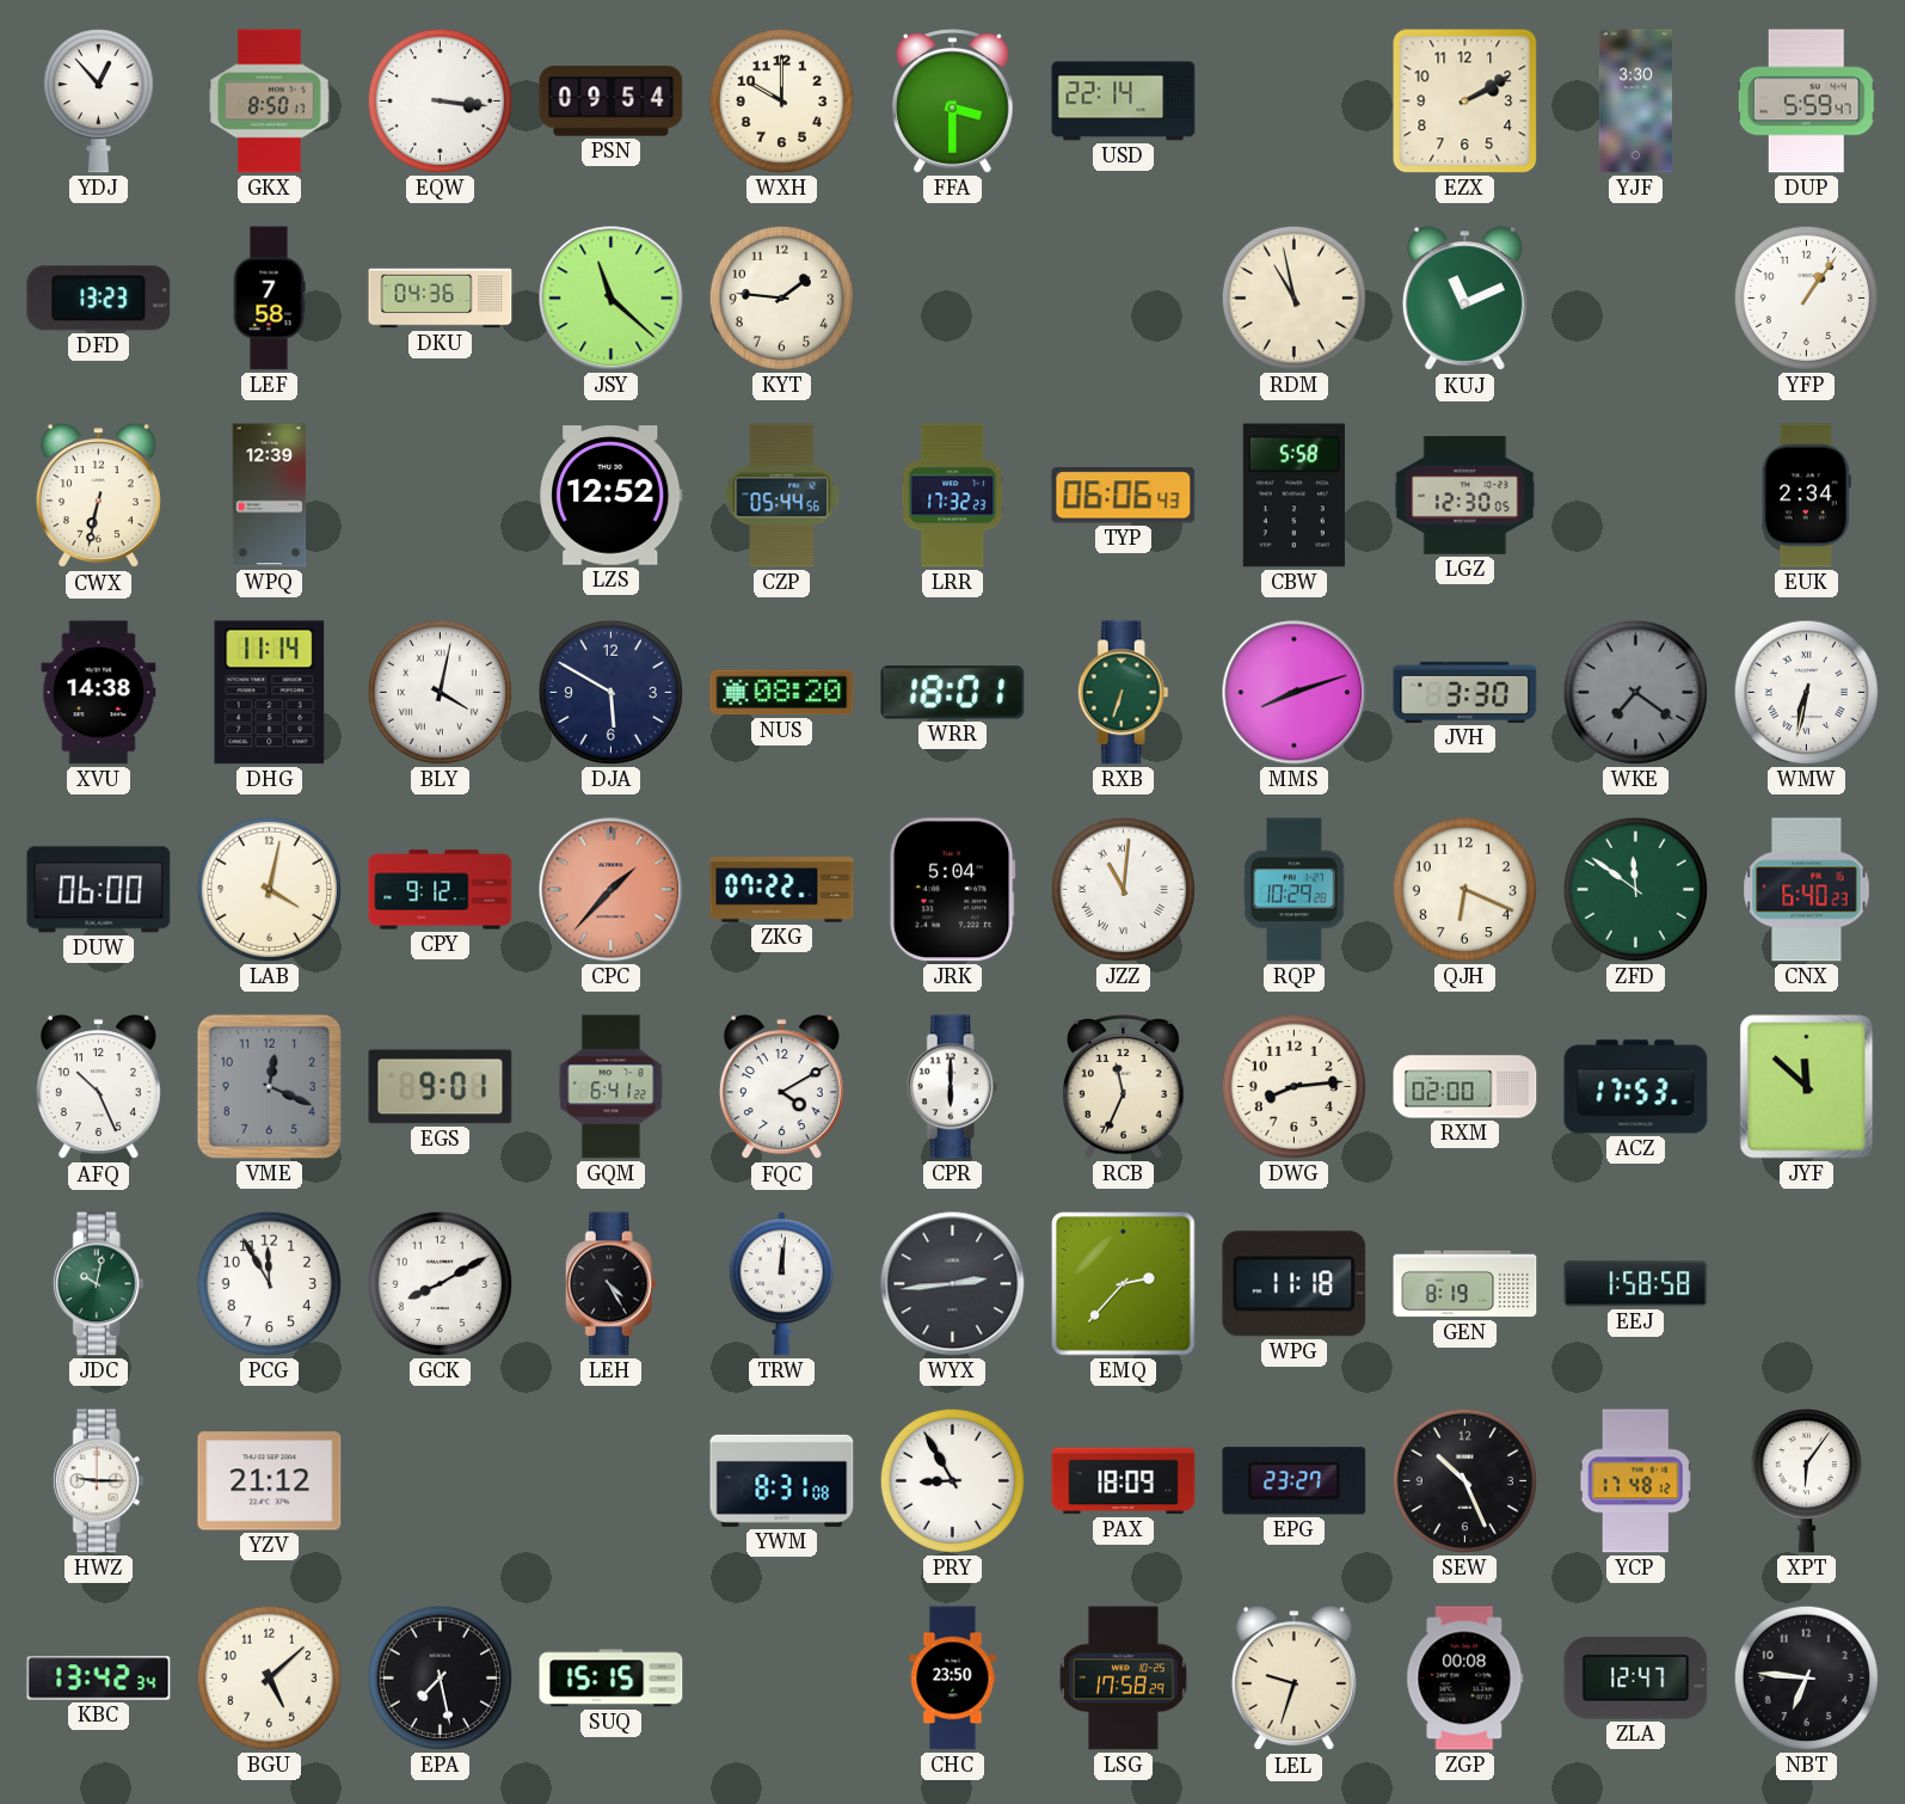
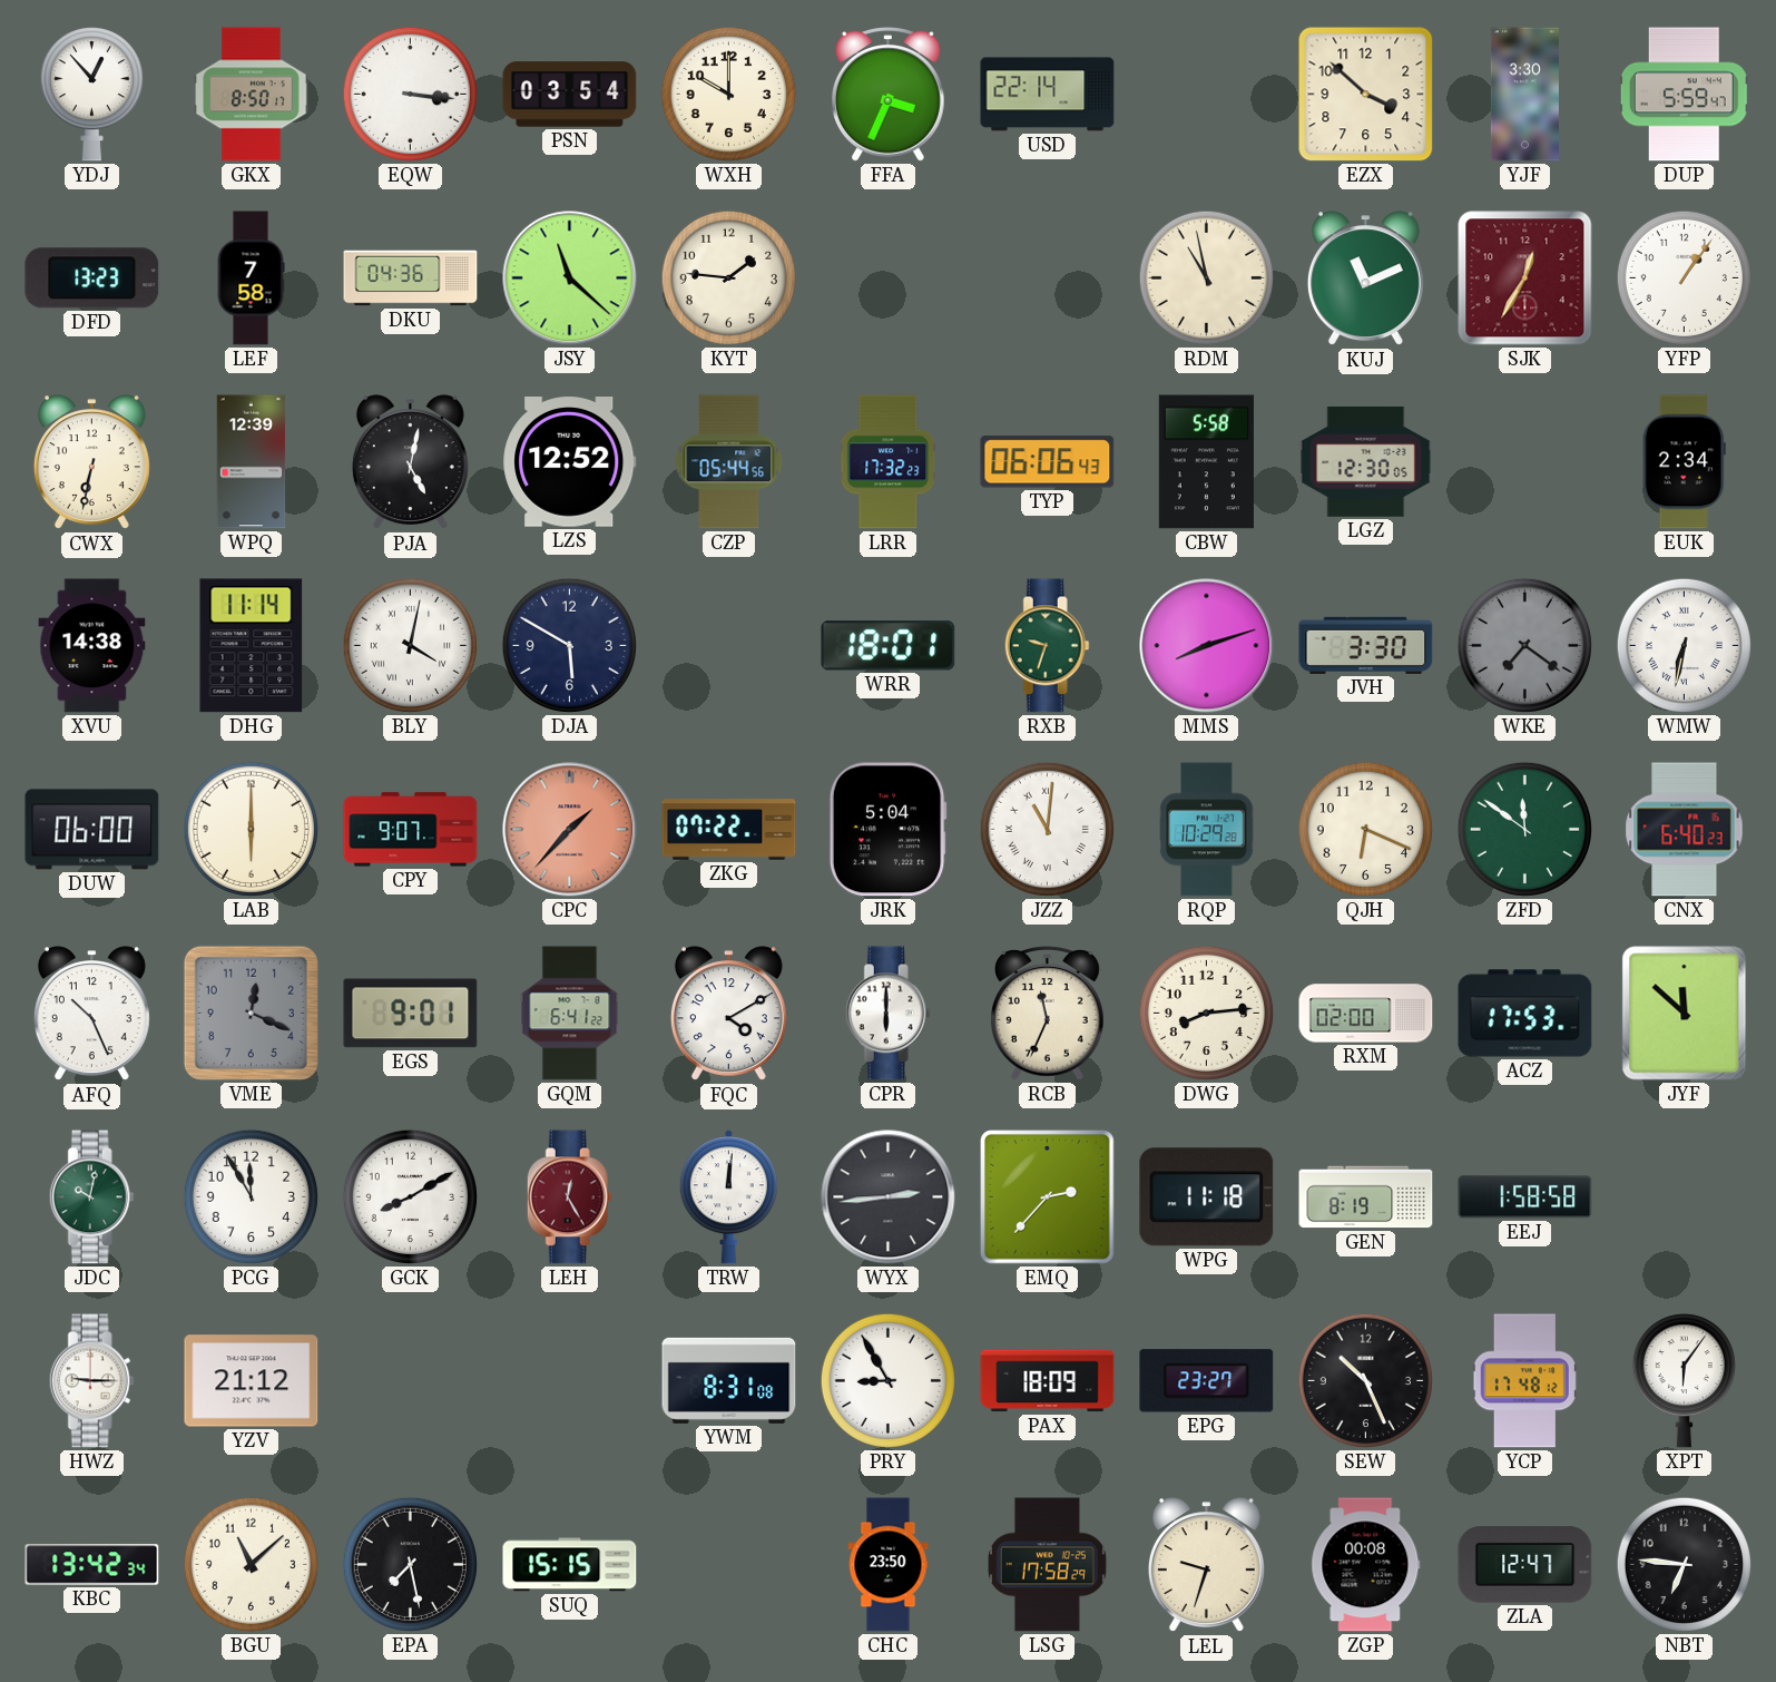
PSN: 09:54 -> 03:54
FFA: 3:30 -> 3:34
EZX: 2:10 -> 3:52
SJK: none -> 12:35
PJA: none -> 5:02
NUS: 08:20 -> none
RXB: 6:33 -> 9:33
LAB: 4:02 -> 6:00
CPY: 9:12 -> 9:07
LEH: 4:25 -> 12:25
LEH dial: black -> burgundy
BGU: 5:08 -> 11:08
